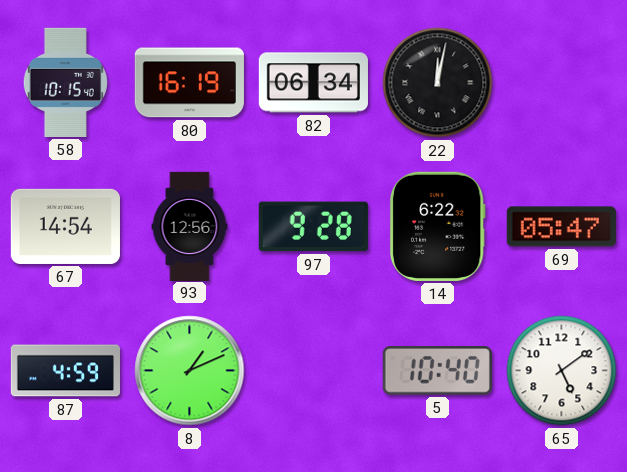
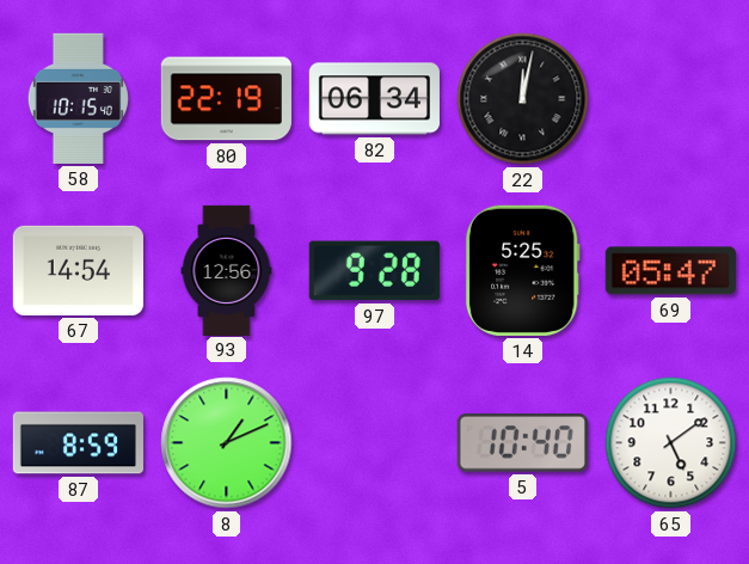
80: 16:19 -> 22:19
14: 6:22 -> 5:25
87: 4:59 -> 8:59
